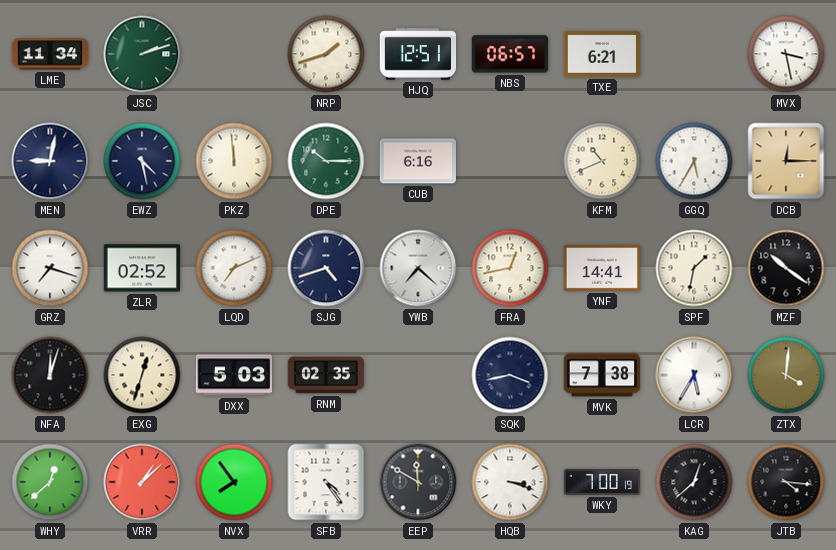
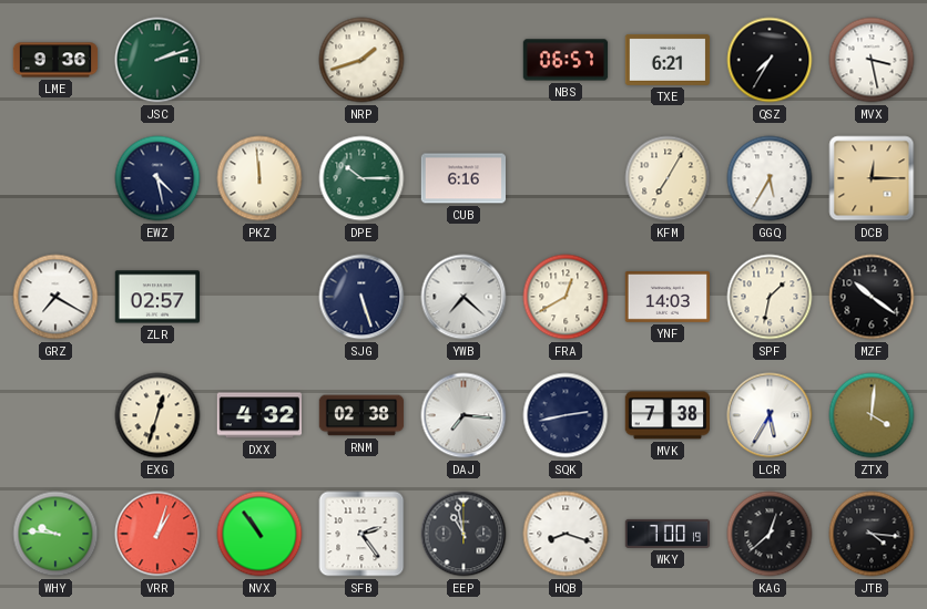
LME: 11:34 -> 9:36
HJQ: 12:51 -> none
QSZ: none -> 7:35
MEN: 9:02 -> none
KFM: 10:41 -> 7:05
GRZ: 7:18 -> 7:20
ZLR: 02:52 -> 02:57
LQD: 7:11 -> none
SJG: 4:42 -> 5:27
FRA: 12:43 -> 12:40
YNF: 14:41 -> 14:03
NFA: 12:03 -> none
DXX: 5:03 -> 4:32
RNM: 02:35 -> 02:38
DAJ: none -> 7:16
SQK: 3:43 -> 2:43
WHY: 12:38 -> 9:46
VRR: 1:08 -> 1:03
NVX: 7:54 -> 10:54
SFB: 4:24 -> 2:24
EEP: 11:50 -> 10:58
HQB: 3:18 -> 8:18
